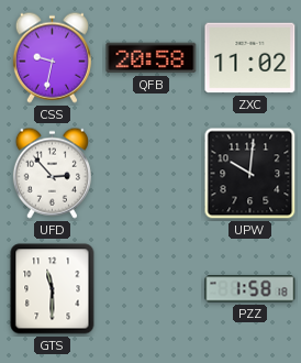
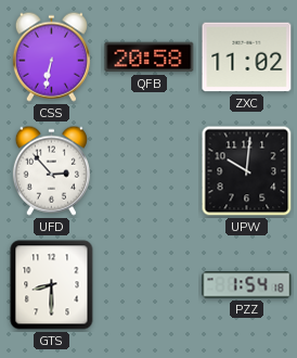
CSS: 9:32 -> 6:32
GTS: 11:30 -> 8:30
PZZ: 1:58 -> 1:54
